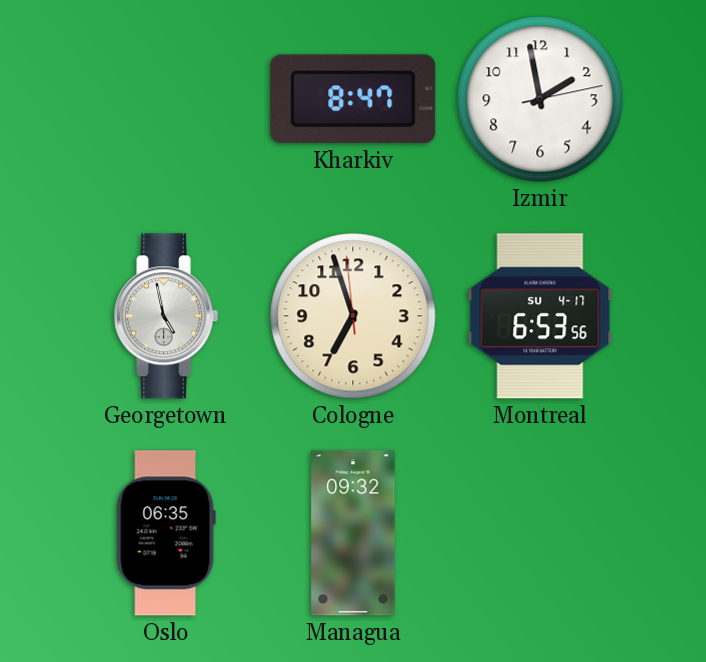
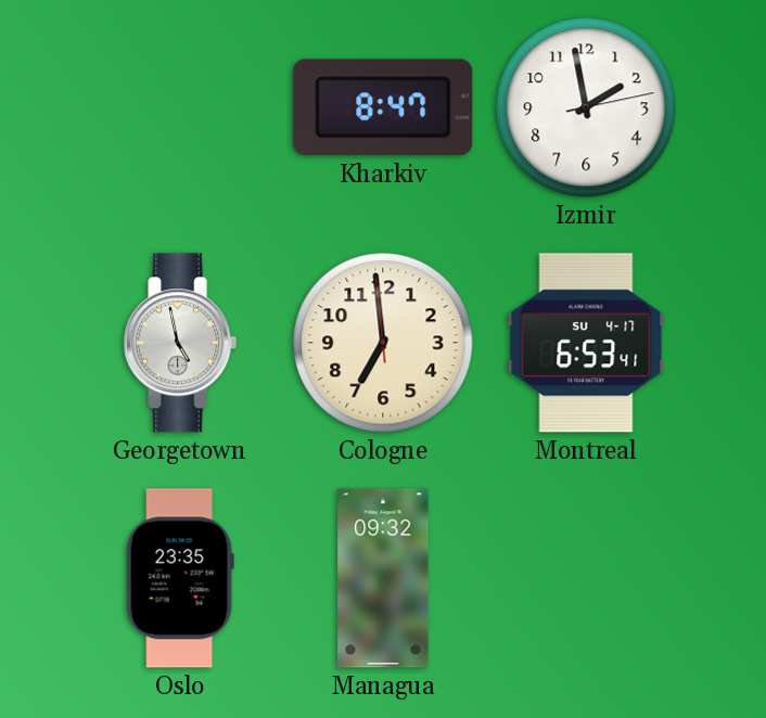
Cologne: 6:56 -> 6:58
Montreal: 6:53:56 -> 6:53:41
Oslo: 06:35 -> 23:35
